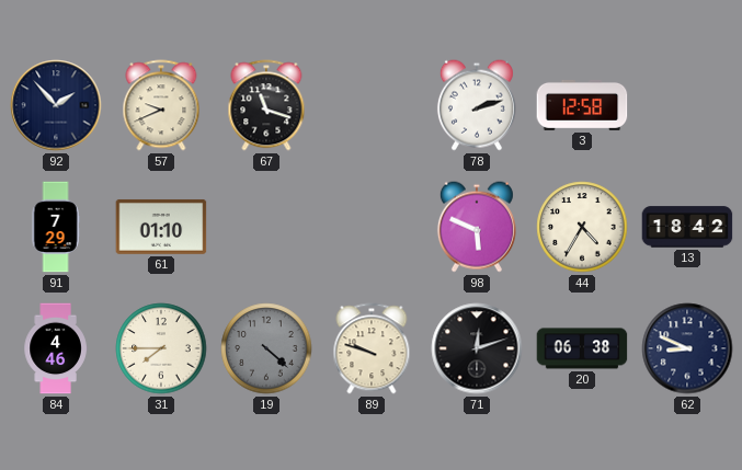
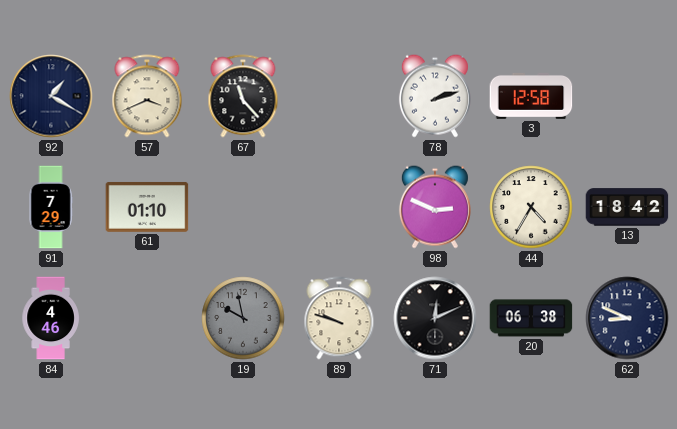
92: 1:53 -> 1:20
57: 9:41 -> 3:41
67: 11:18 -> 11:23
98: 5:49 -> 2:49
31: 7:45 -> none
19: 4:22 -> 9:58
71: 12:12 -> 12:11
